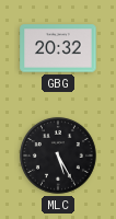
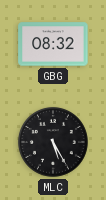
GBG: 20:32 -> 08:32
